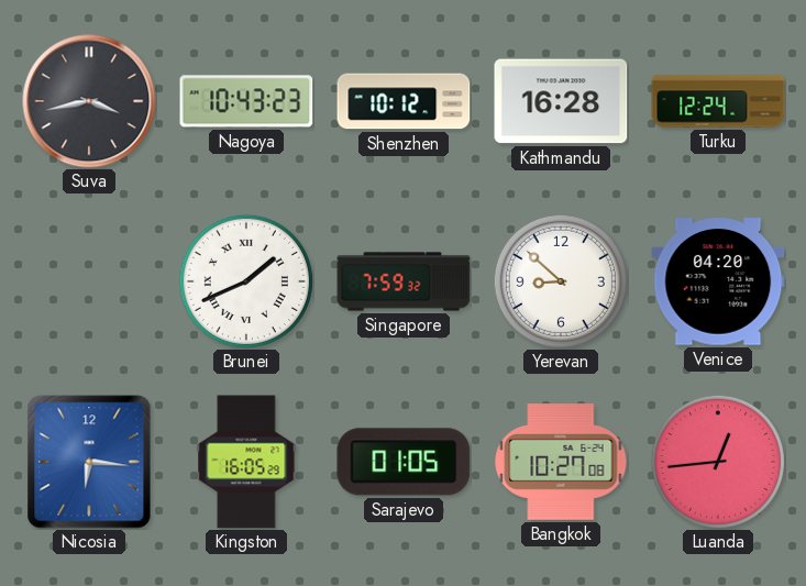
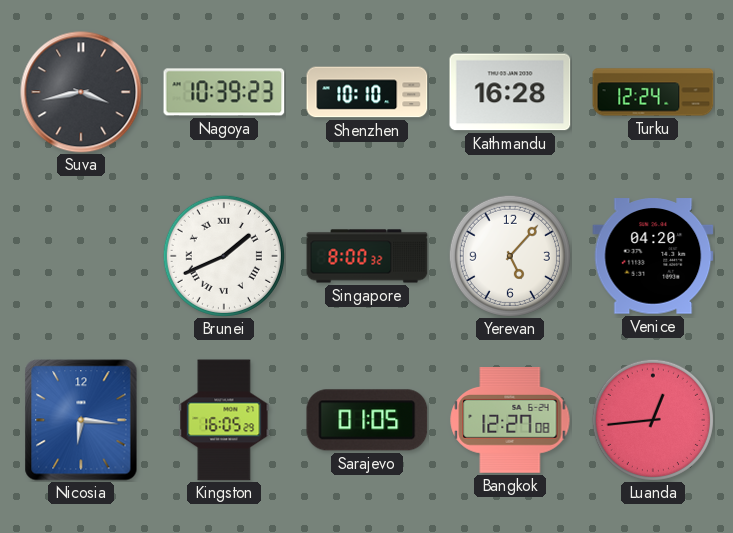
Nagoya: 10:43 -> 10:39
Shenzhen: 10:12 -> 10:10
Singapore: 7:59 -> 8:00
Yerevan: 8:52 -> 5:07
Bangkok: 10:27 -> 12:27
